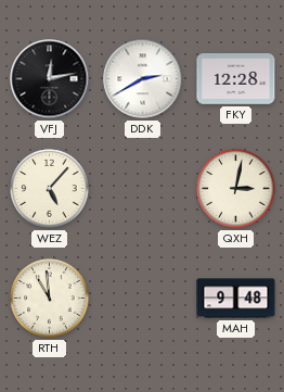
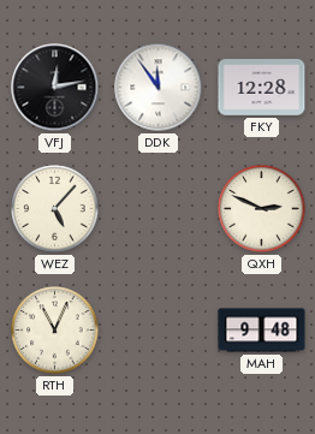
DDK: 2:40 -> 11:54
QXH: 3:02 -> 2:49
RTH: 10:59 -> 11:04
